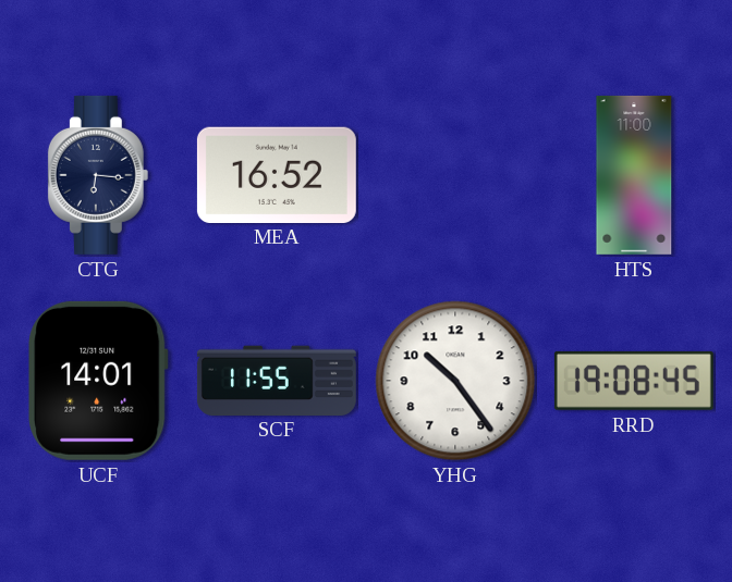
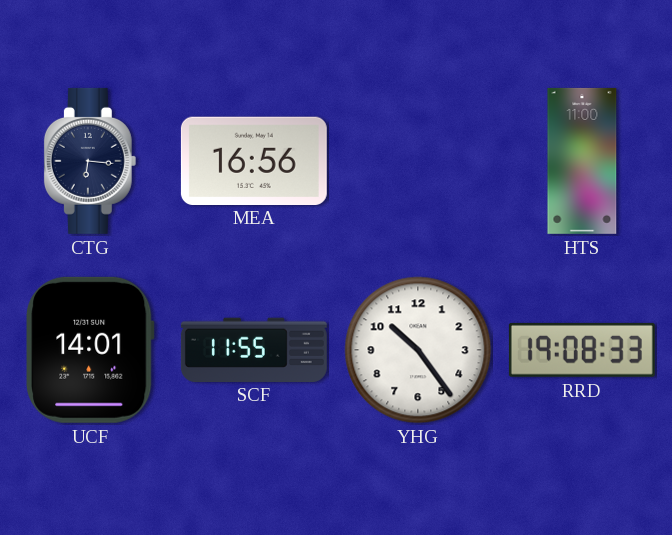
MEA: 16:52 -> 16:56
RRD: 19:08:45 -> 19:08:33
